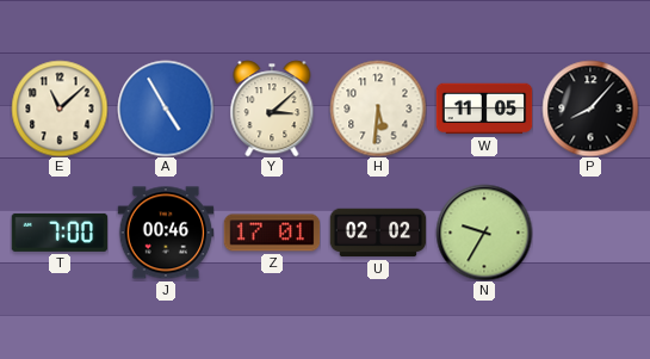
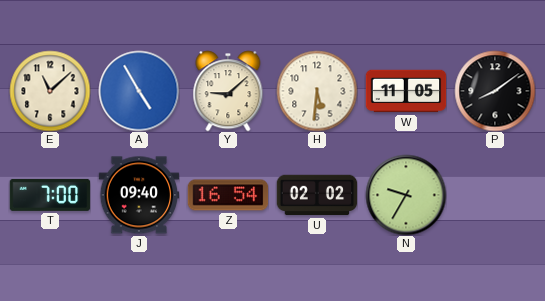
Y: 3:08 -> 9:08
P: 8:07 -> 8:09
J: 00:46 -> 09:40
Z: 17:01 -> 16:54
